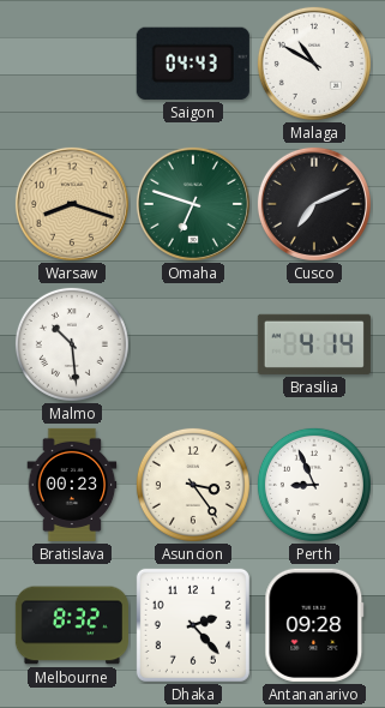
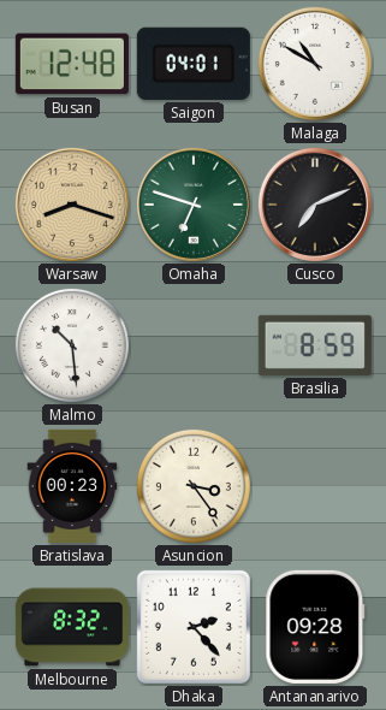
Busan: none -> 12:48
Saigon: 04:43 -> 04:01
Brasilia: 4:14 -> 8:59
Perth: 8:56 -> none
